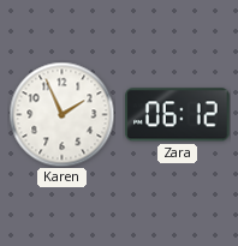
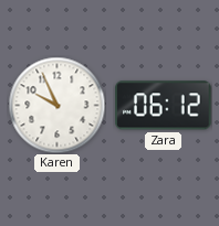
Karen: 1:56 -> 9:56
